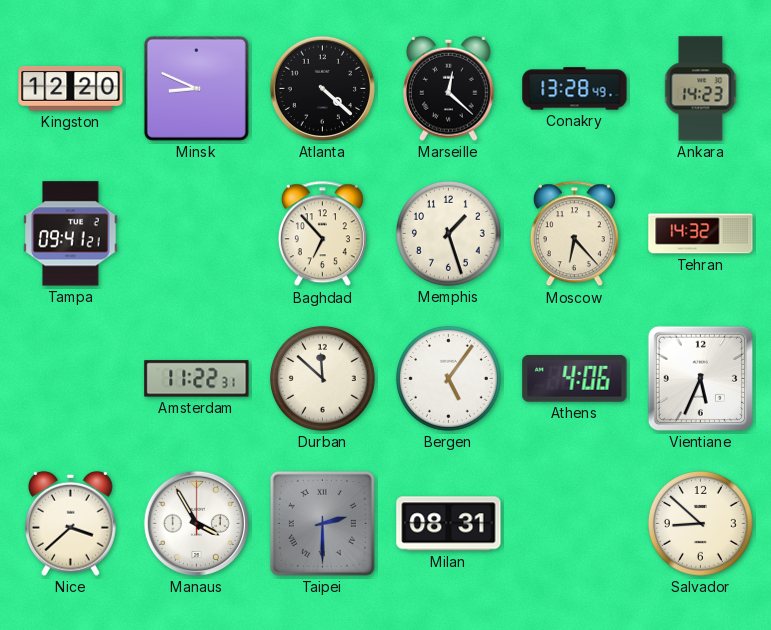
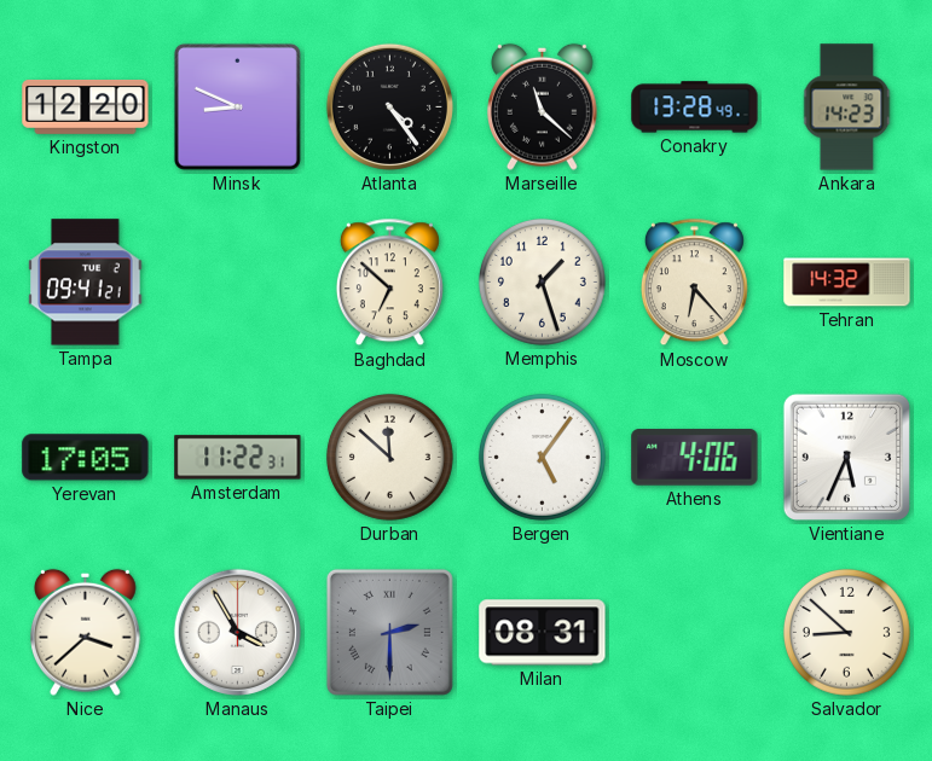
Atlanta: 4:22 -> 4:24
Marseille: 12:22 -> 11:22
Baghdad: 6:53 -> 6:52
Yerevan: none -> 17:05
